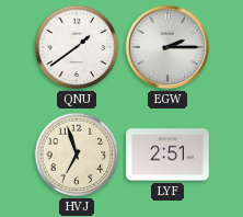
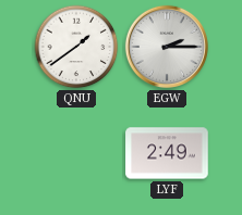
HVJ: 6:57 -> none
LYF: 2:51 -> 2:49
